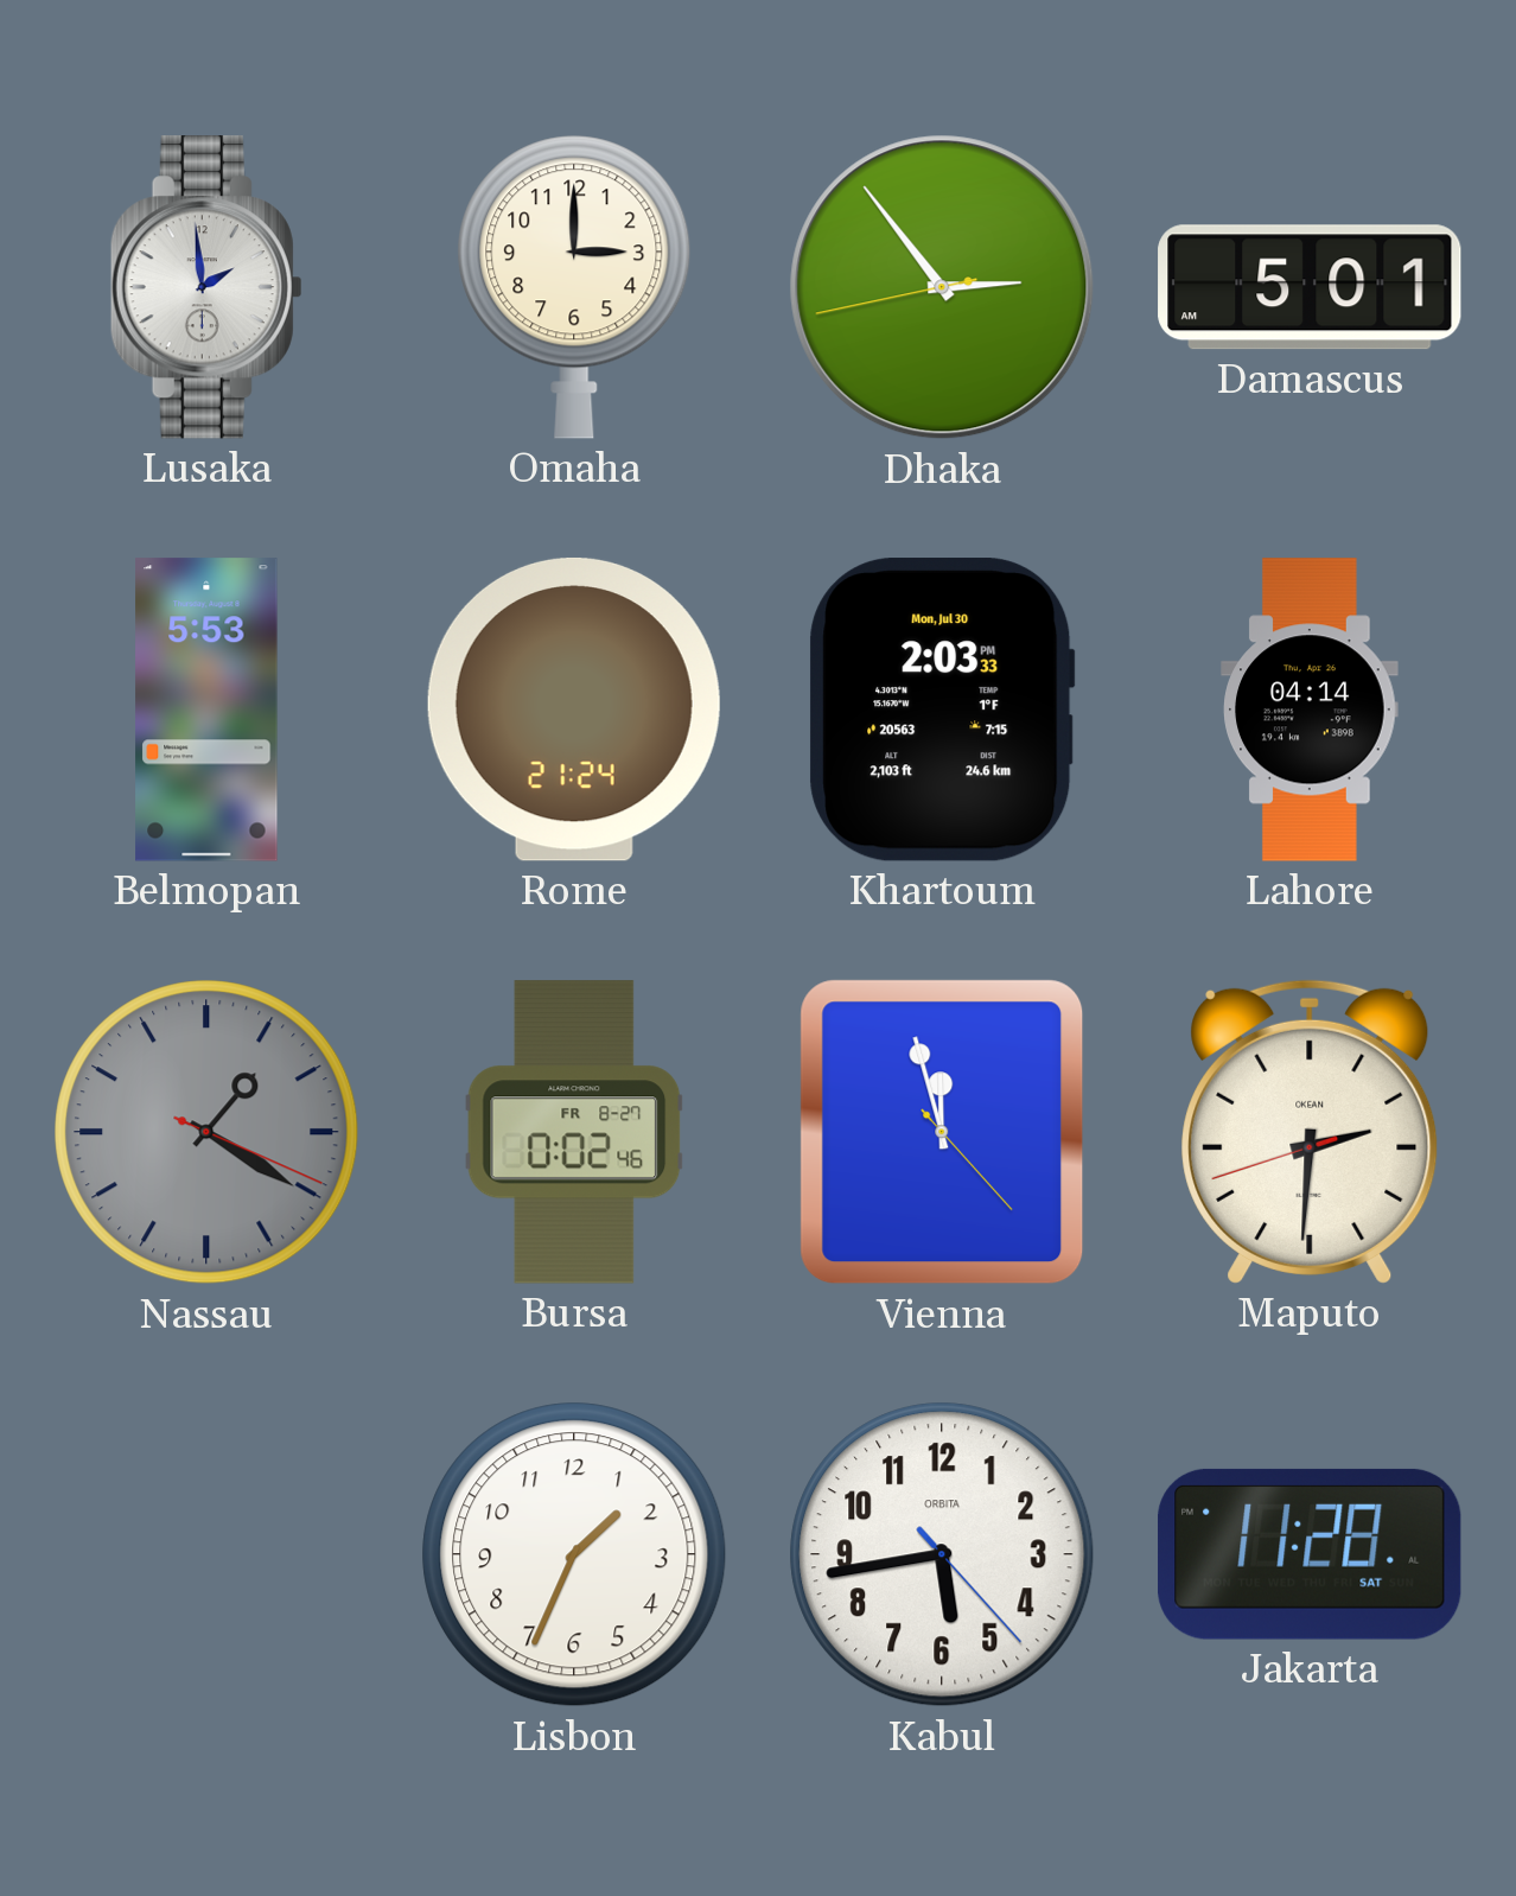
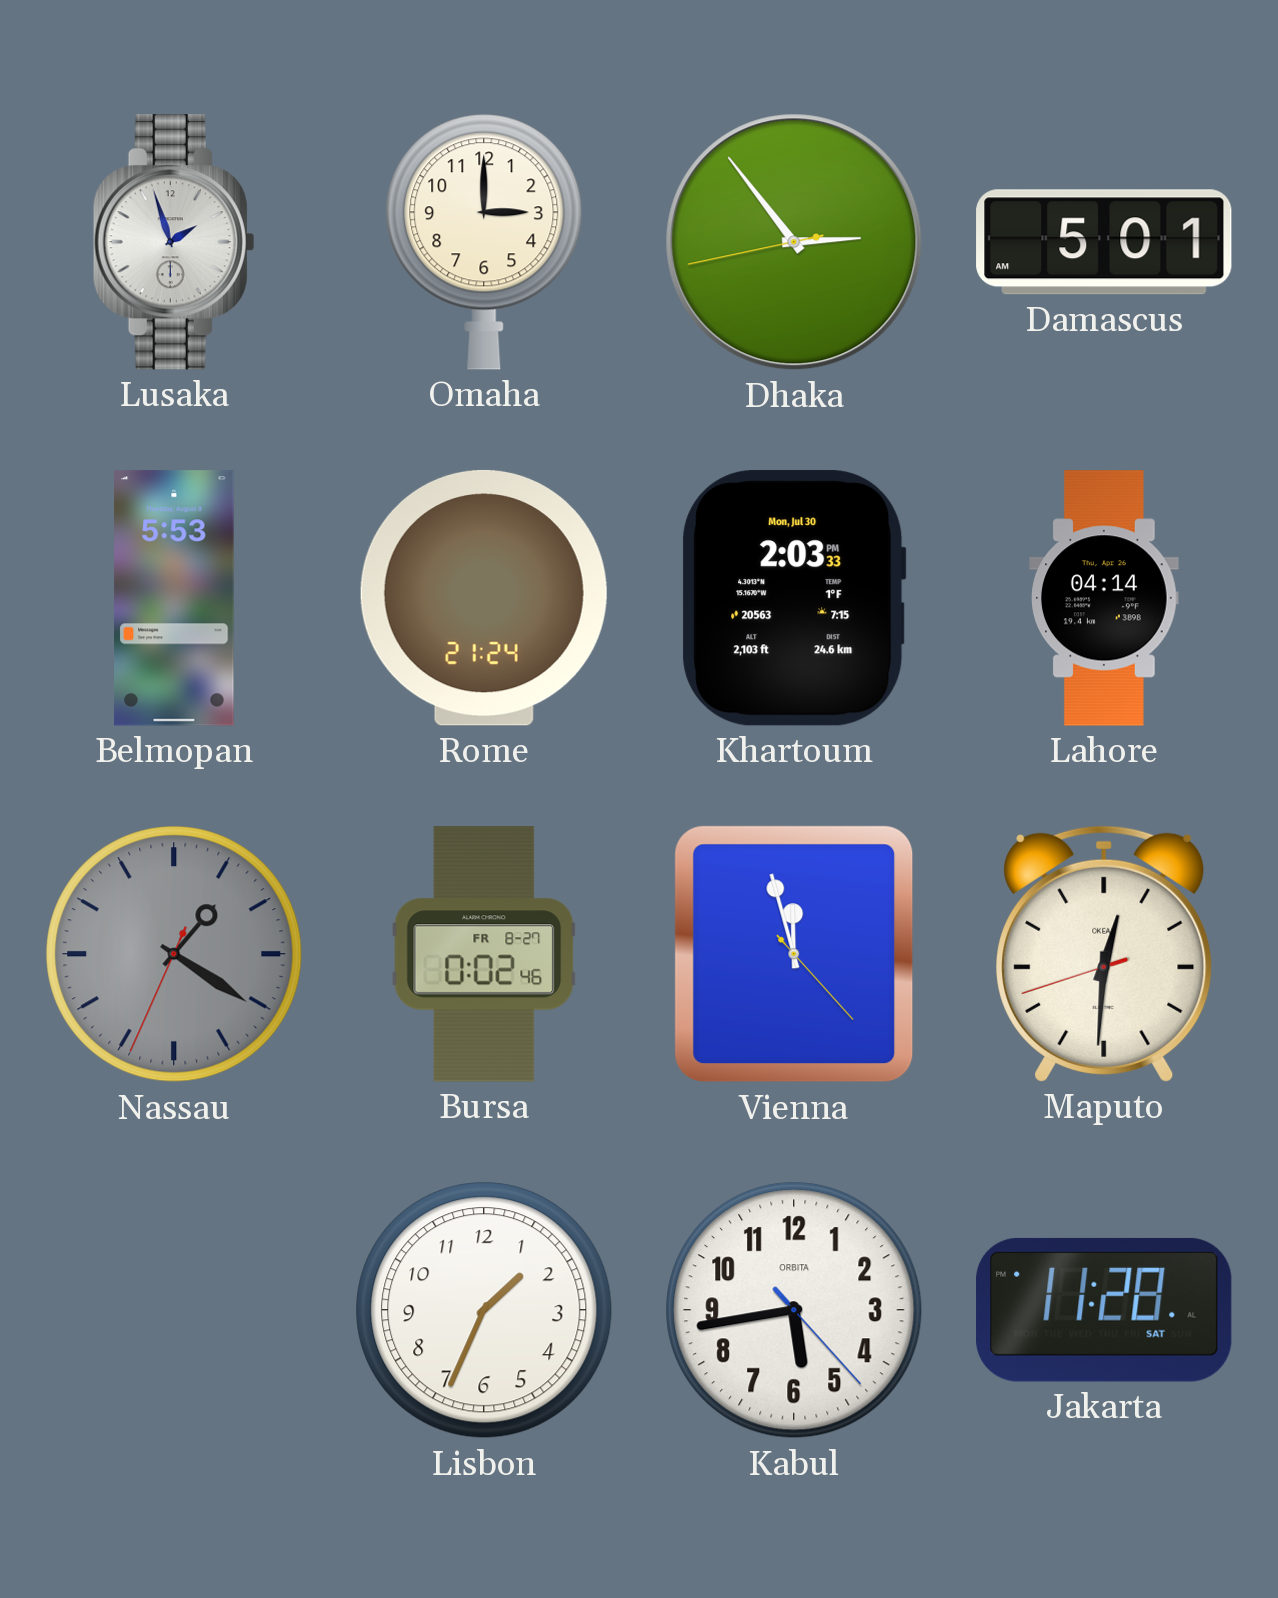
Lusaka: 1:59 -> 1:57
Nassau: 1:20:19 -> 1:20:34
Maputo: 2:30 -> 12:30
